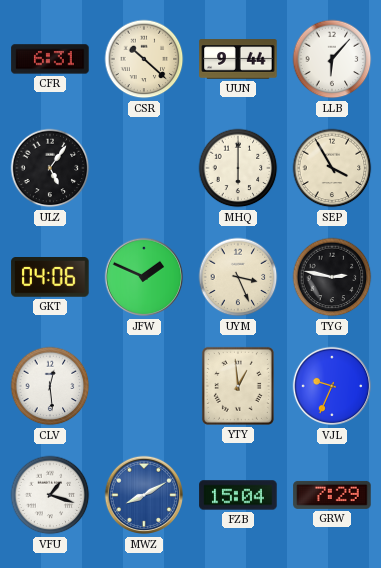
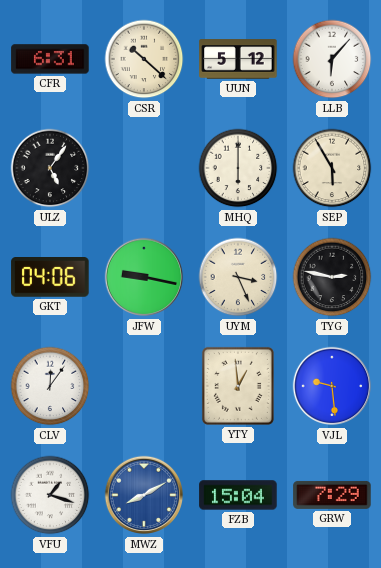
UUN: 9:44 -> 5:12
SEP: 3:55 -> 5:55
JFW: 1:49 -> 9:17
CLV: 12:29 -> 12:06
VJL: 9:34 -> 9:29
